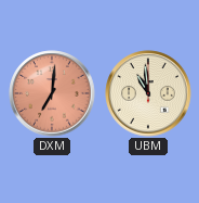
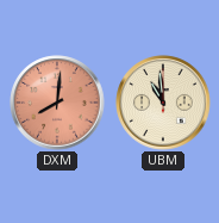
DXM: 7:01 -> 8:01
